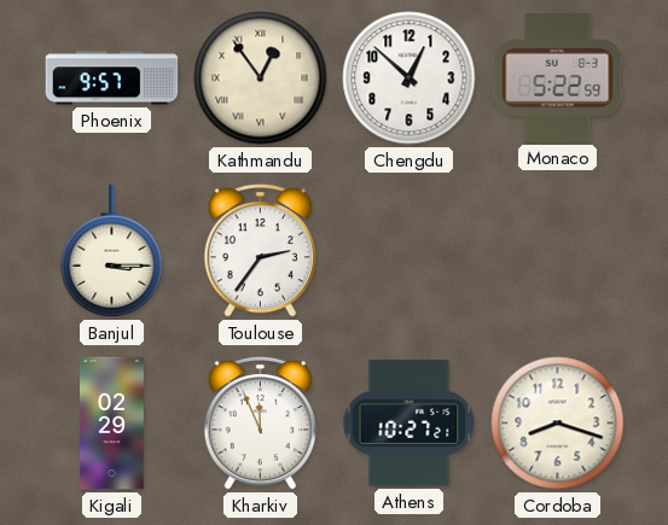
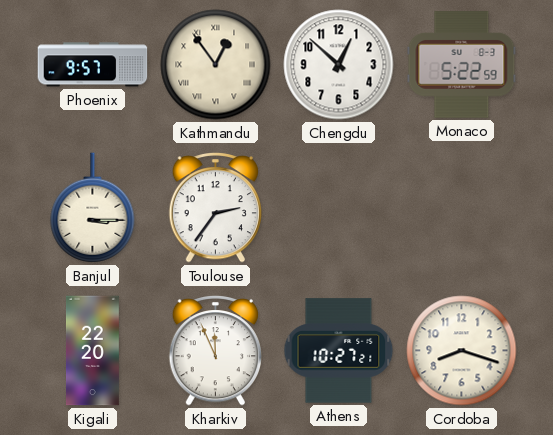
Kigali: 02:29 -> 22:20
